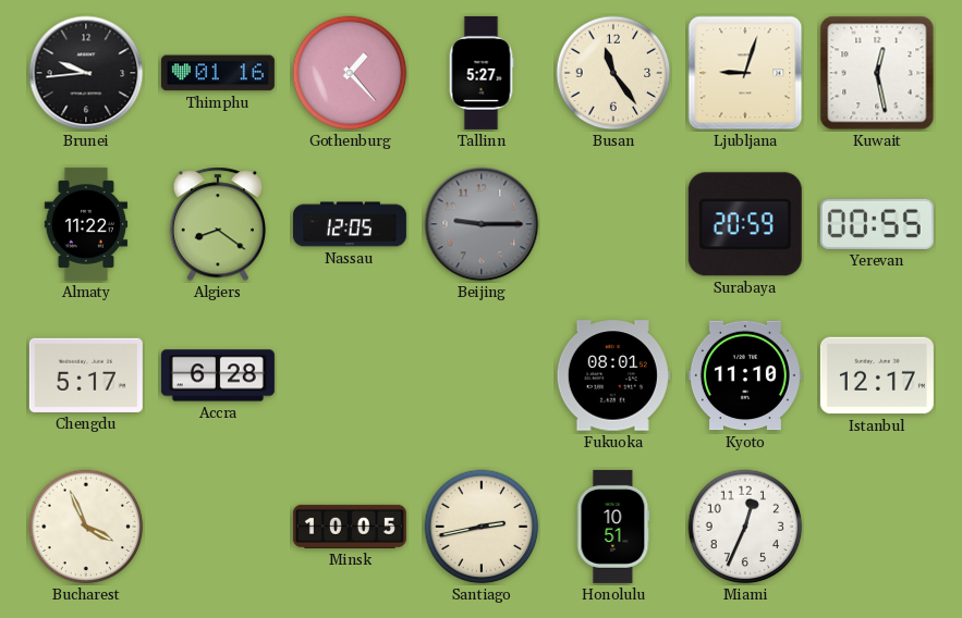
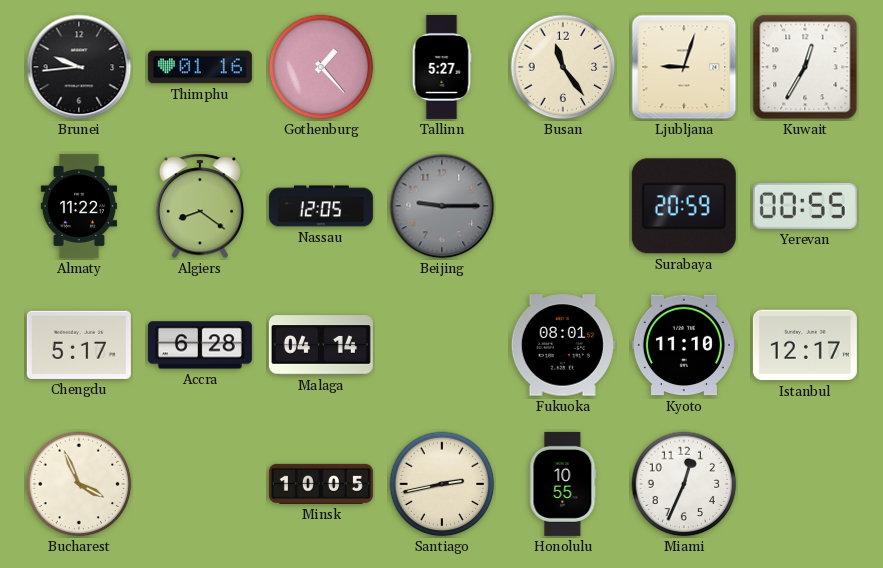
Kuwait: 12:28 -> 12:35
Malaga: none -> 04:14
Honolulu: 10:51 -> 10:55
